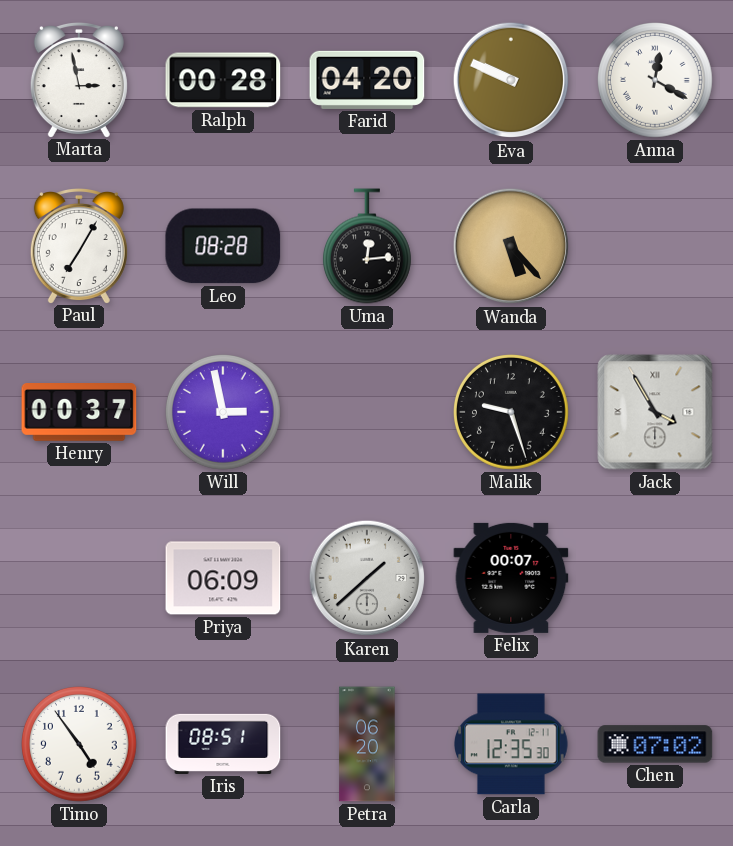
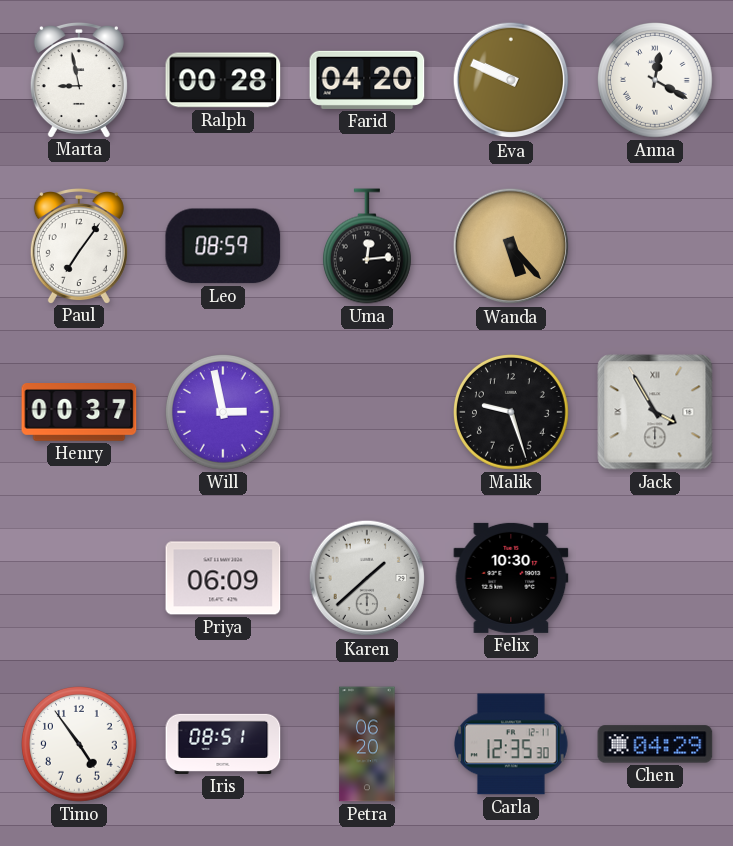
Marta: 2:58 -> 8:58
Paul: 7:05 -> 7:06
Leo: 08:28 -> 08:59
Felix: 00:07 -> 10:30
Chen: 07:02 -> 04:29
